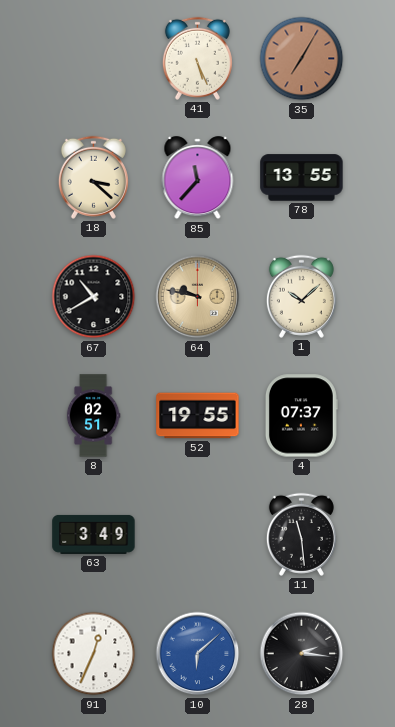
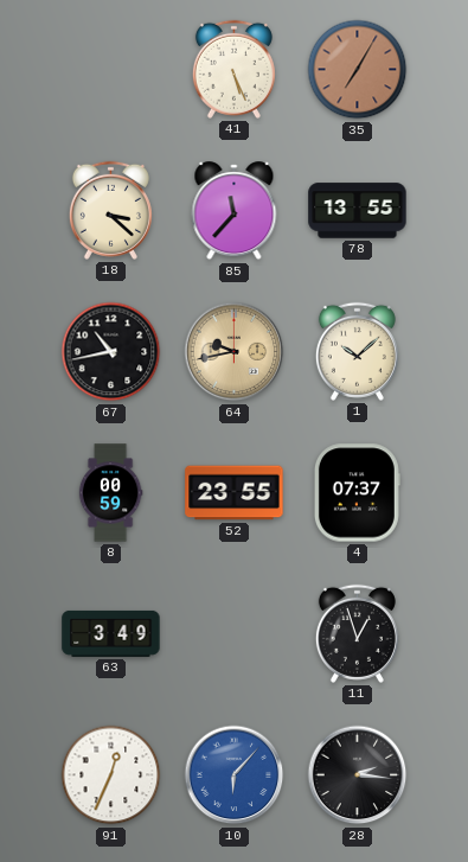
67: 10:40 -> 10:43
64: 9:47 -> 9:43
8: 02:51 -> 00:59
52: 19:55 -> 23:55
11: 11:29 -> 12:57
10: 6:08 -> 6:07
